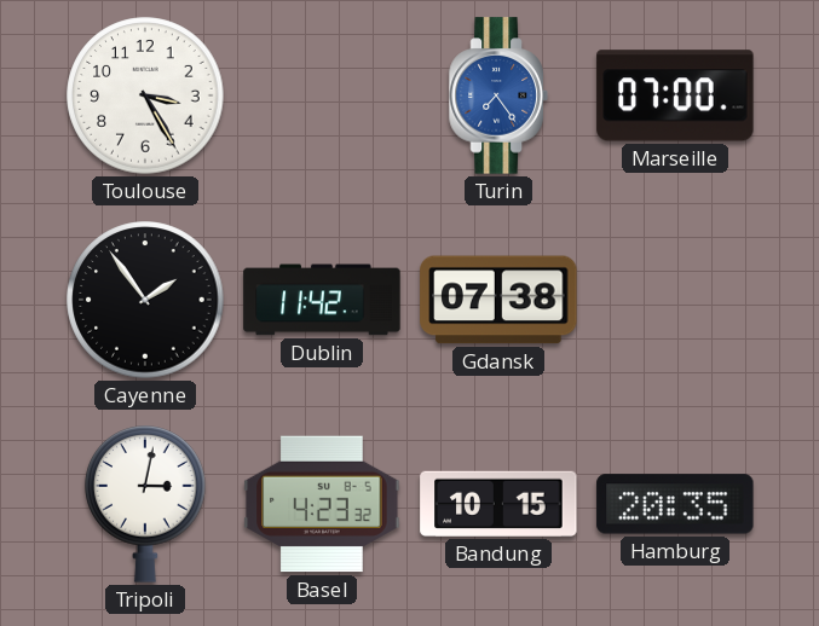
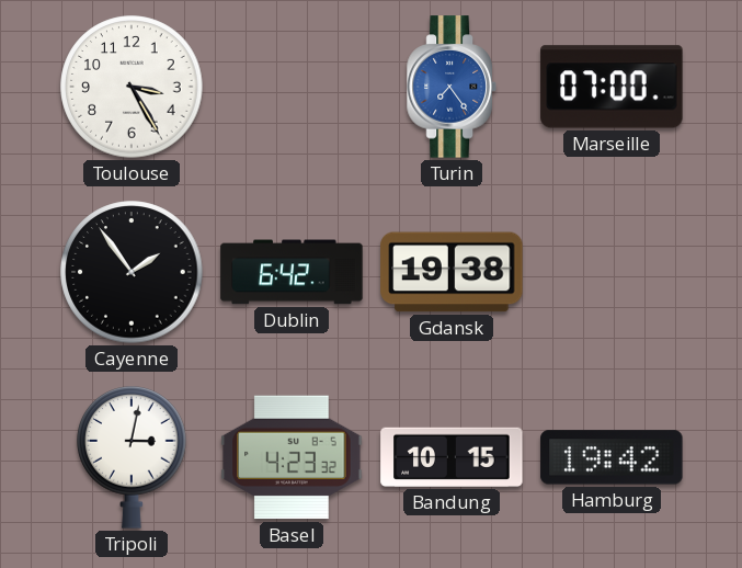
Dublin: 11:42 -> 6:42
Gdansk: 07:38 -> 19:38
Hamburg: 20:35 -> 19:42
